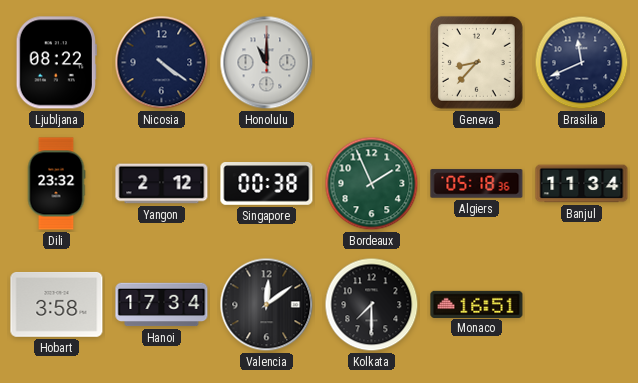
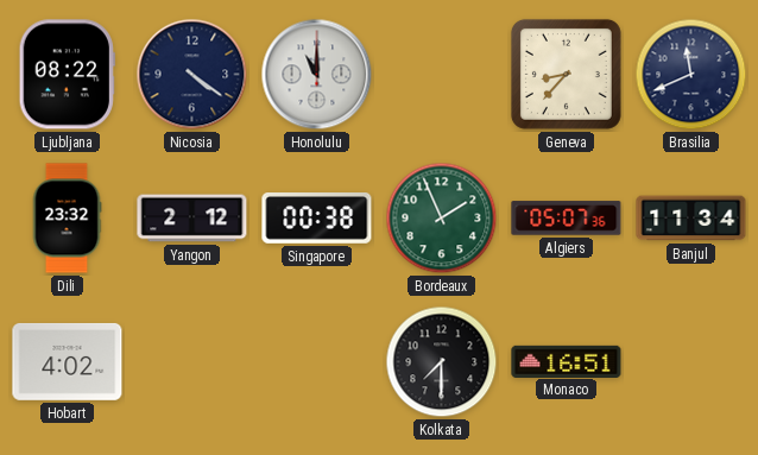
Algiers: 05:18 -> 05:07
Hobart: 3:58 -> 4:02
Hanoi: 17:34 -> none
Valencia: 12:09 -> none
